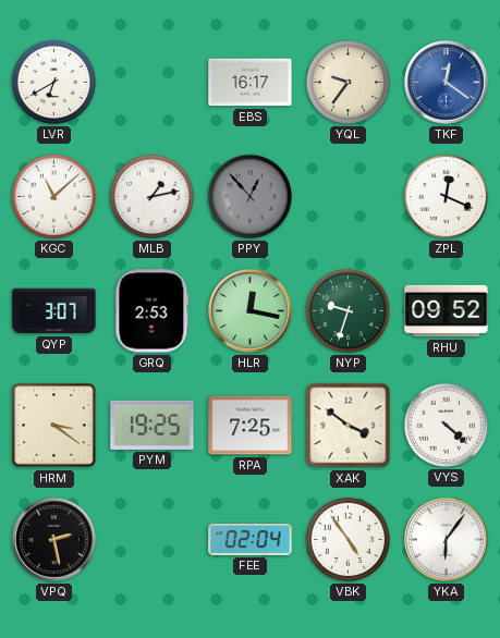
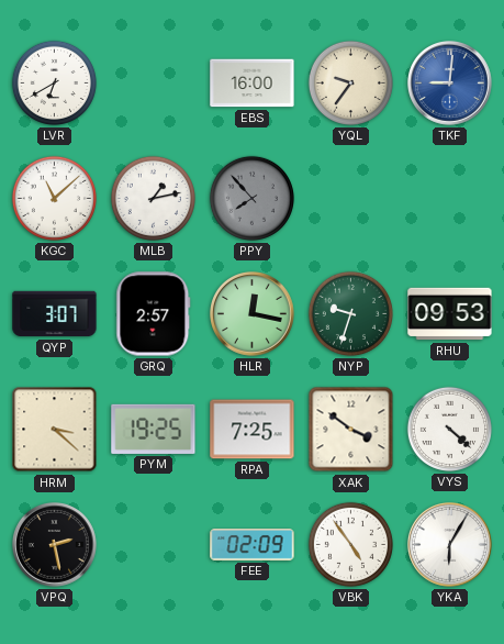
EBS: 16:17 -> 16:00
TKF: 12:21 -> 9:01
PPY: 12:53 -> 7:53
ZPL: 12:19 -> none
GRQ: 2:53 -> 2:57
RHU: 09:52 -> 09:53
HRM: 3:21 -> 3:22
FEE: 02:04 -> 02:09
YKA: 6:06 -> 6:05
